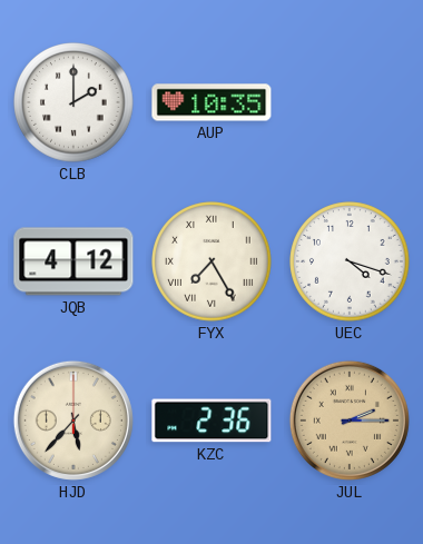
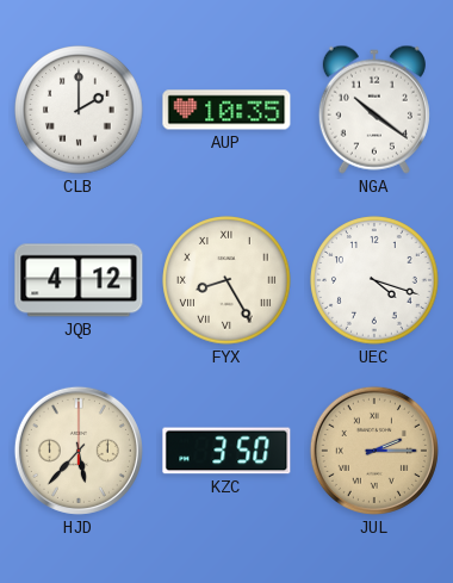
NGA: none -> 10:21
FYX: 7:25 -> 8:25
KZC: 2:36 -> 3:50
